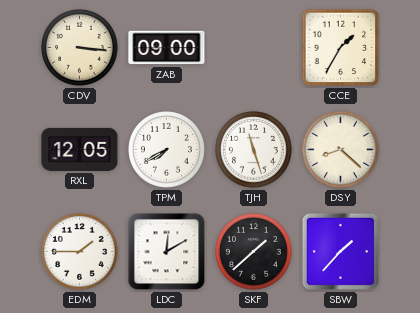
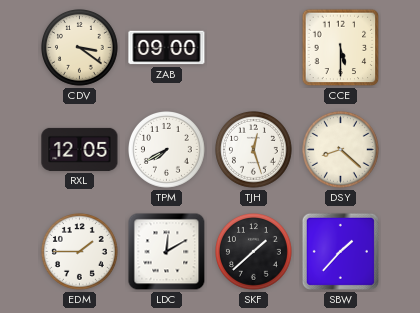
CDV: 3:16 -> 3:21
CCE: 1:35 -> 5:30
TJH: 11:27 -> 12:27
